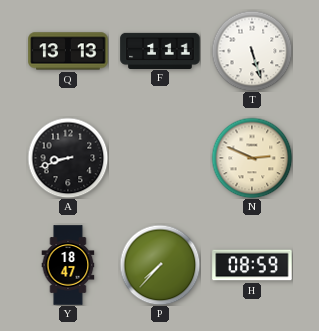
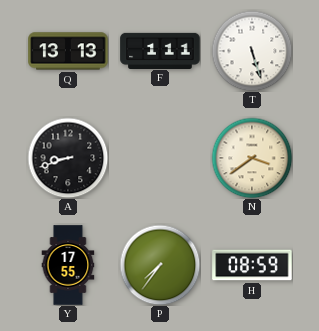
N: 2:49 -> 3:39
Y: 18:47 -> 17:55
P: 7:37 -> 7:36
